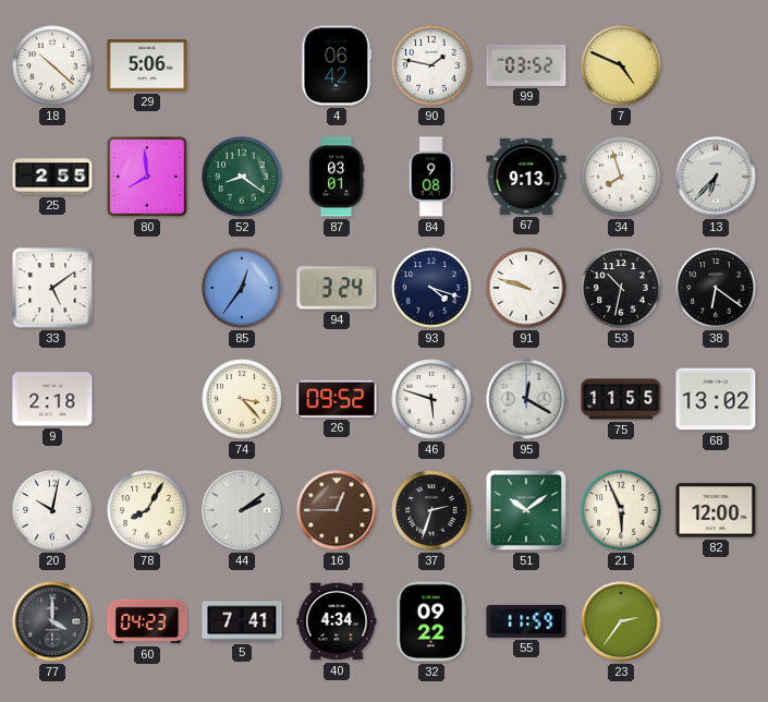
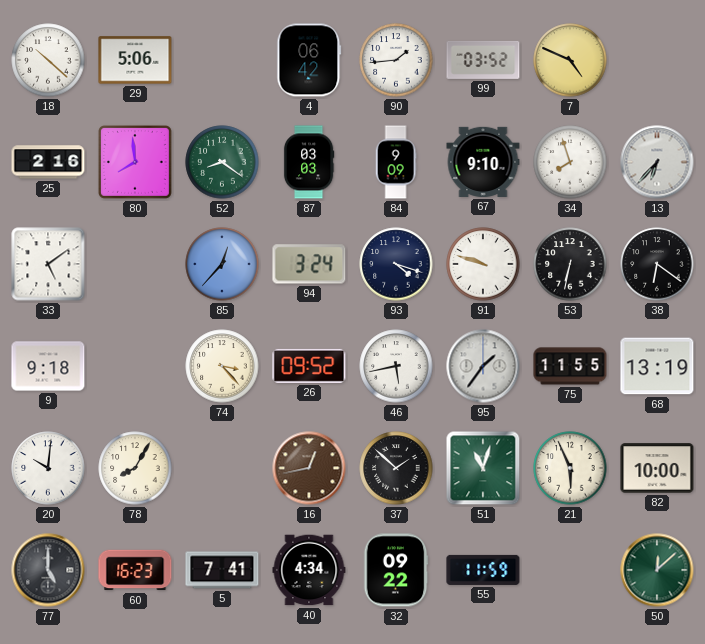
90: 1:47 -> 1:44
25: 2:55 -> 2:16
87: 03:01 -> 03:03
84: 9:08 -> 9:09
67: 9:13 -> 9:10
85: 12:36 -> 12:37
53: 10:32 -> 6:32
9: 2:18 -> 9:18
46: 5:48 -> 5:43
95: 12:20 -> 1:36
68: 13:02 -> 13:19
20: 10:02 -> 10:01
44: 2:09 -> none
16: 12:45 -> 12:43
37: 2:33 -> 1:52
51: 10:09 -> 11:03
82: 12:00 -> 10:00
77: 4:00 -> 5:00
60: 04:23 -> 16:23
23: 2:36 -> none
50: none -> 12:08
